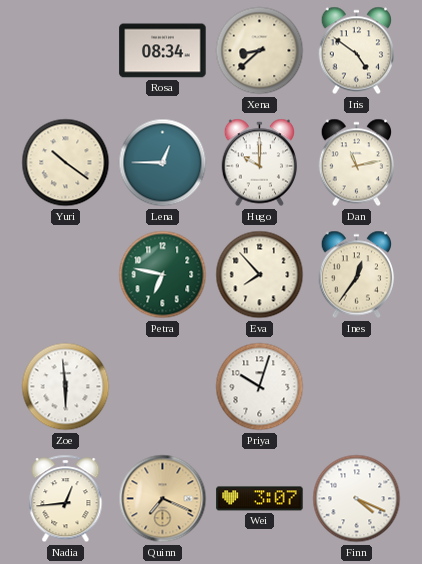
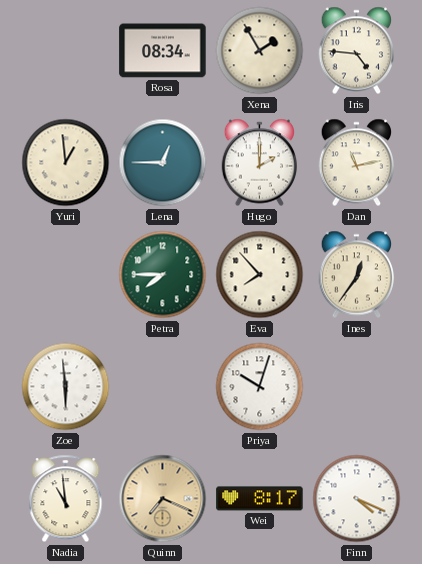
Xena: 8:38 -> 1:55
Iris: 4:51 -> 4:46
Yuri: 10:21 -> 12:59
Hugo: 10:00 -> 2:00
Petra: 6:47 -> 7:45
Nadia: 12:44 -> 10:59
Wei: 3:07 -> 8:17
